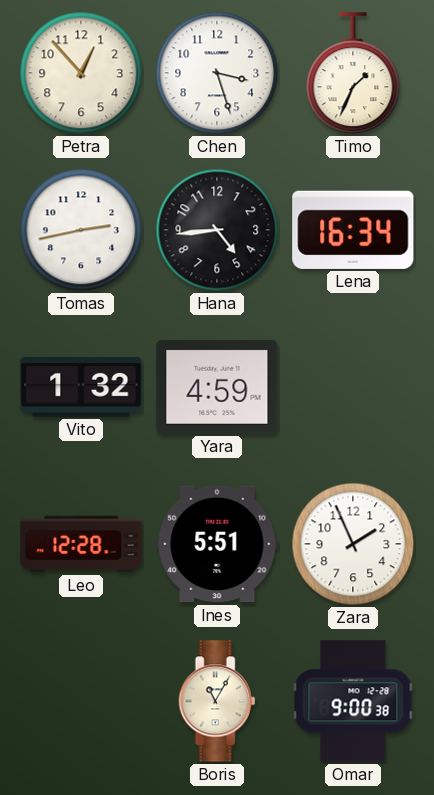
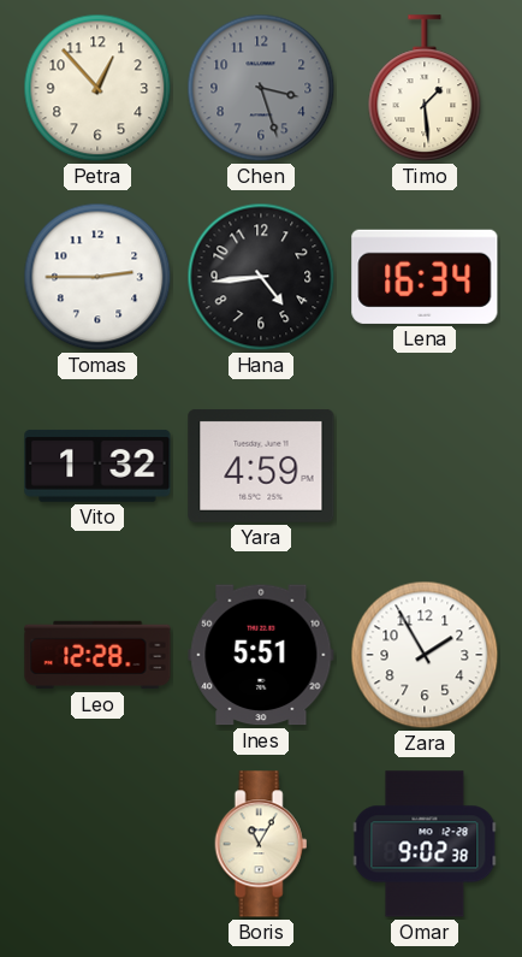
Chen dial: white -> grey
Timo: 1:34 -> 1:29
Tomas: 2:43 -> 2:45
Zara: 1:56 -> 1:55
Omar: 9:00 -> 9:02
